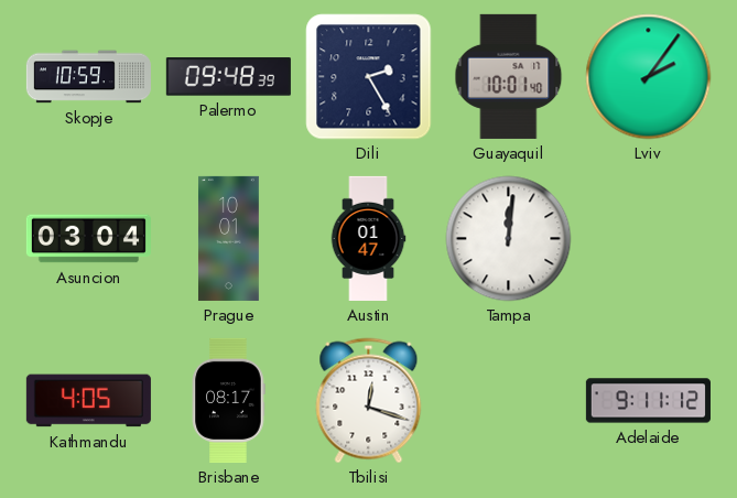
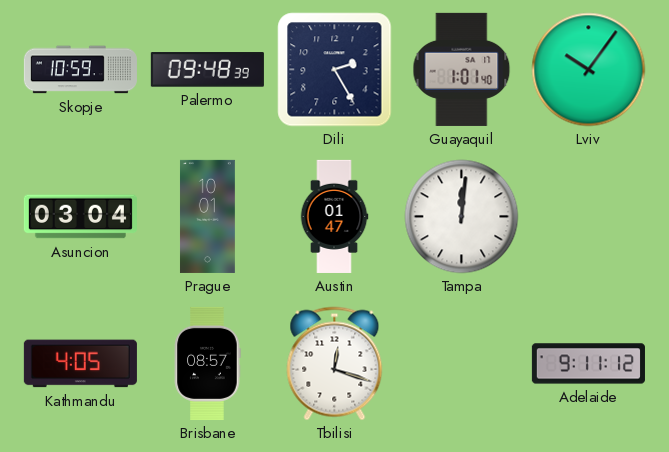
Guayaquil: 10:01 -> 1:01
Lviv: 2:06 -> 10:06
Brisbane: 08:17 -> 08:57
